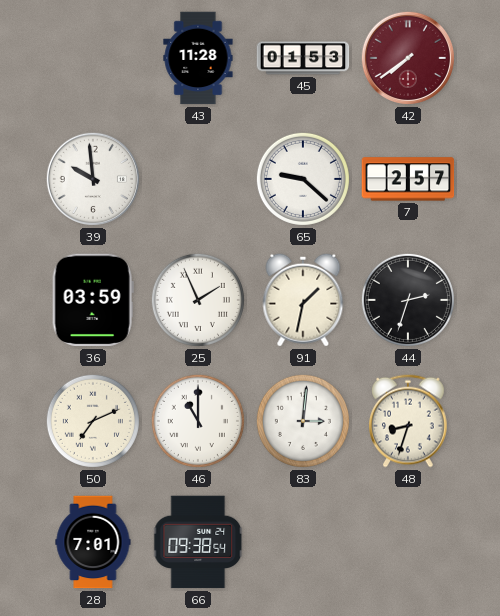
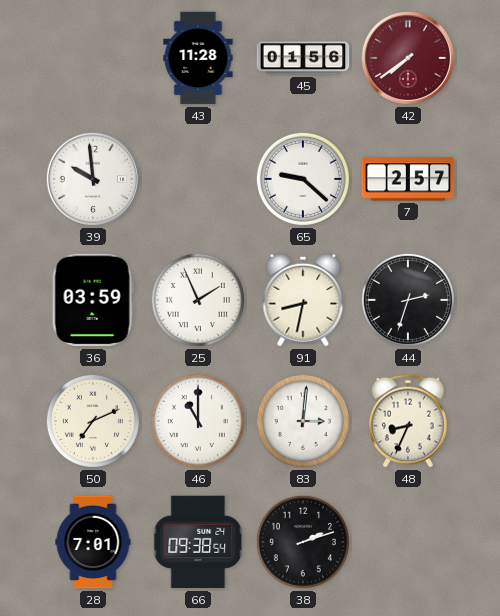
45: 01:53 -> 01:56
91: 1:32 -> 8:32
48: 8:33 -> 8:34
38: none -> 2:12
